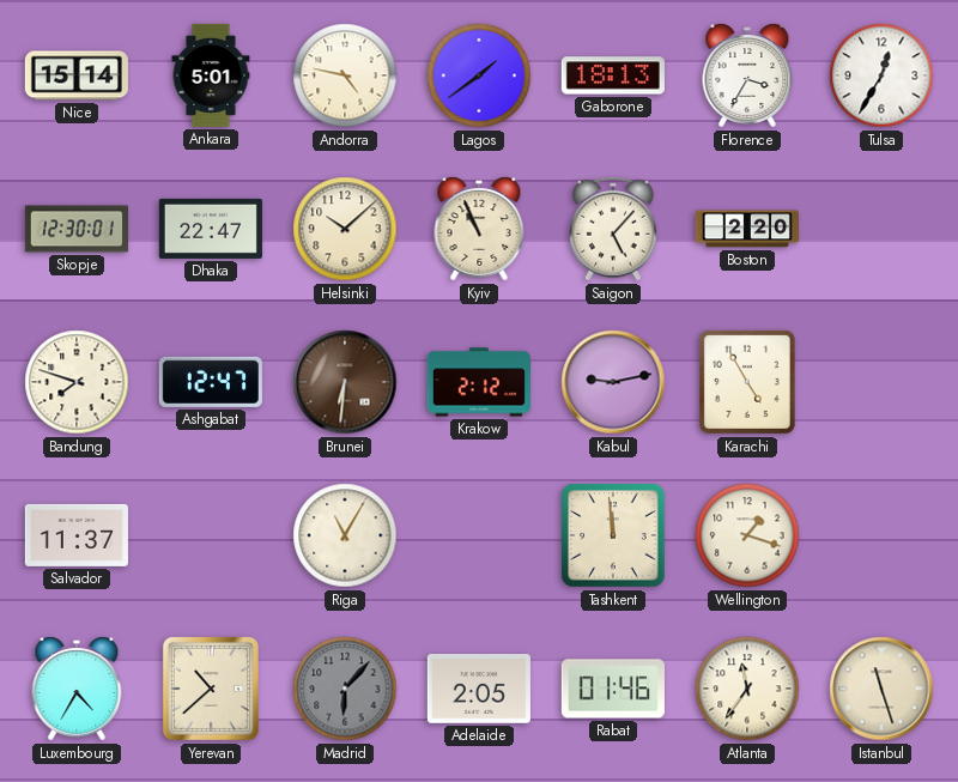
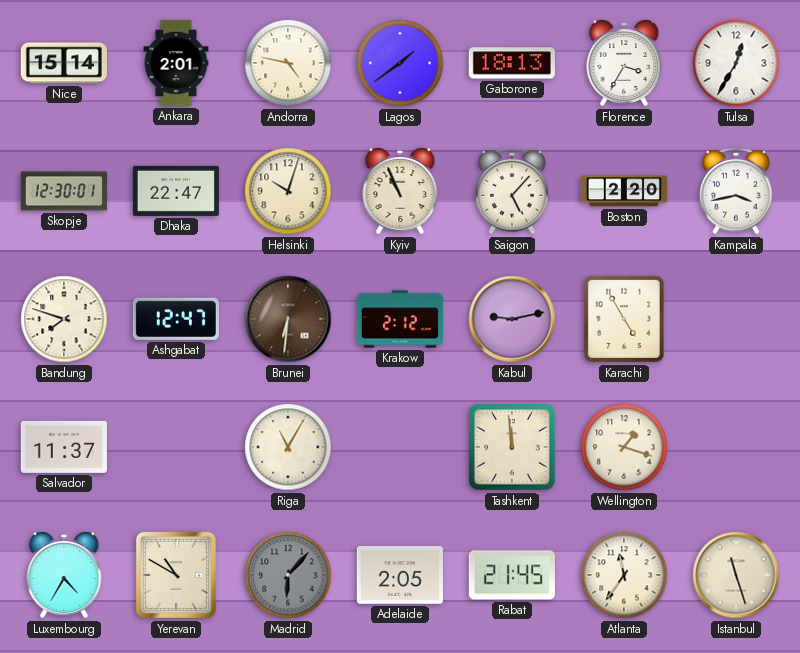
Ankara: 5:01 -> 2:01
Helsinki: 10:08 -> 10:03
Kampala: none -> 3:43
Yerevan: 10:38 -> 10:50
Rabat: 01:46 -> 21:45
